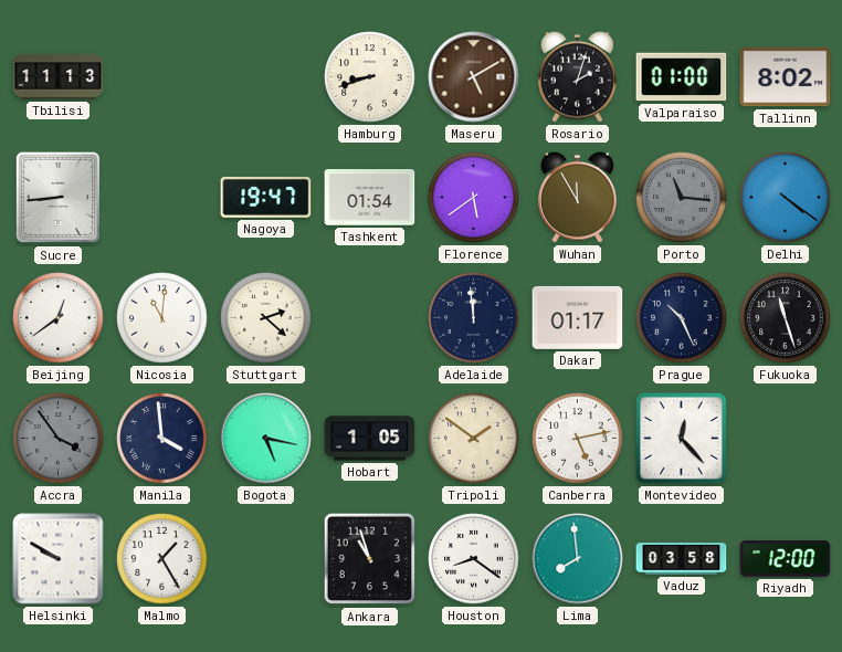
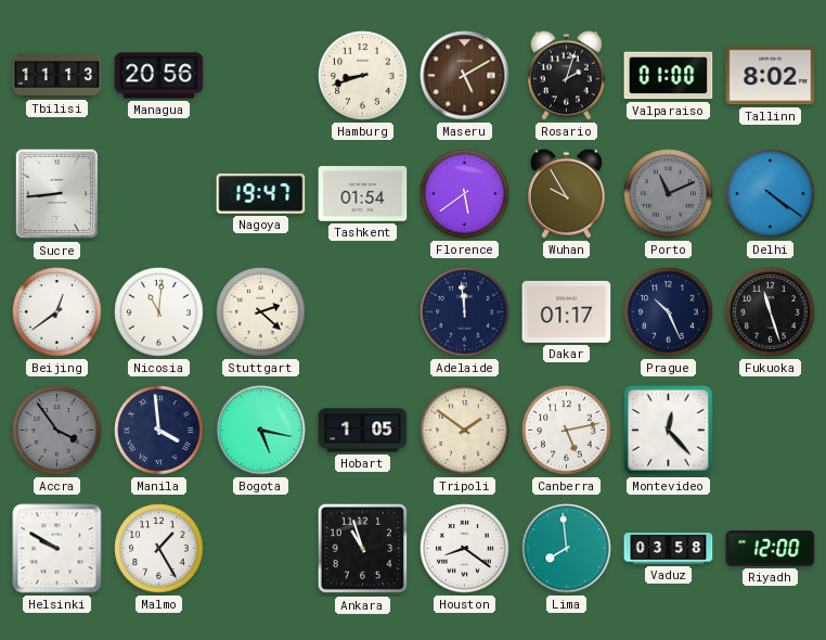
Managua: none -> 20:56
Wuhan: 11:55 -> 9:55
Porto: 11:16 -> 11:11
